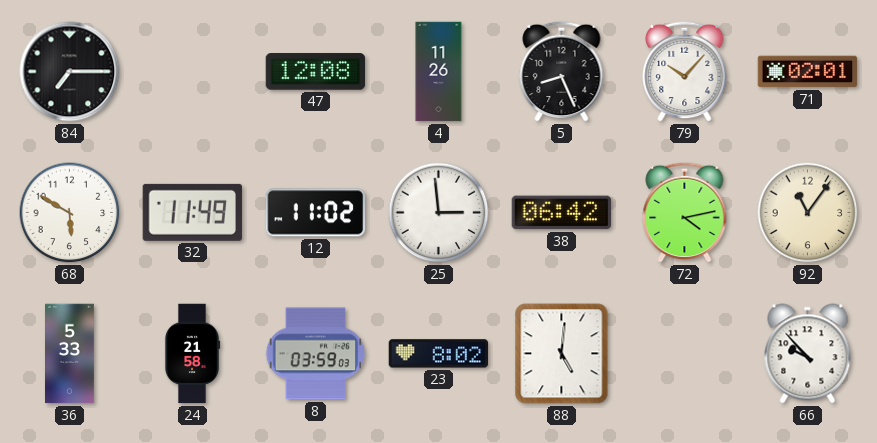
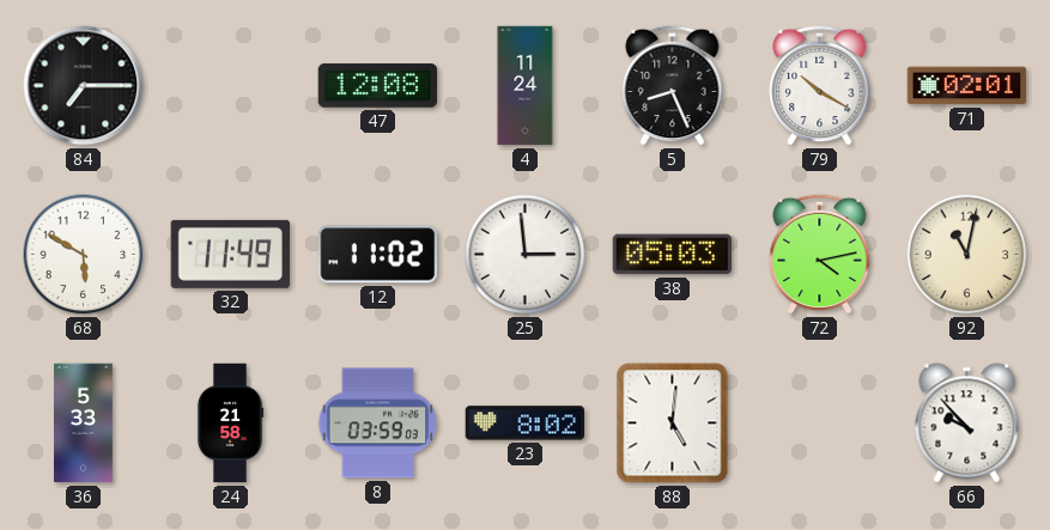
4: 11:26 -> 11:24
79: 10:07 -> 10:20
38: 06:42 -> 05:03
92: 11:06 -> 11:02
